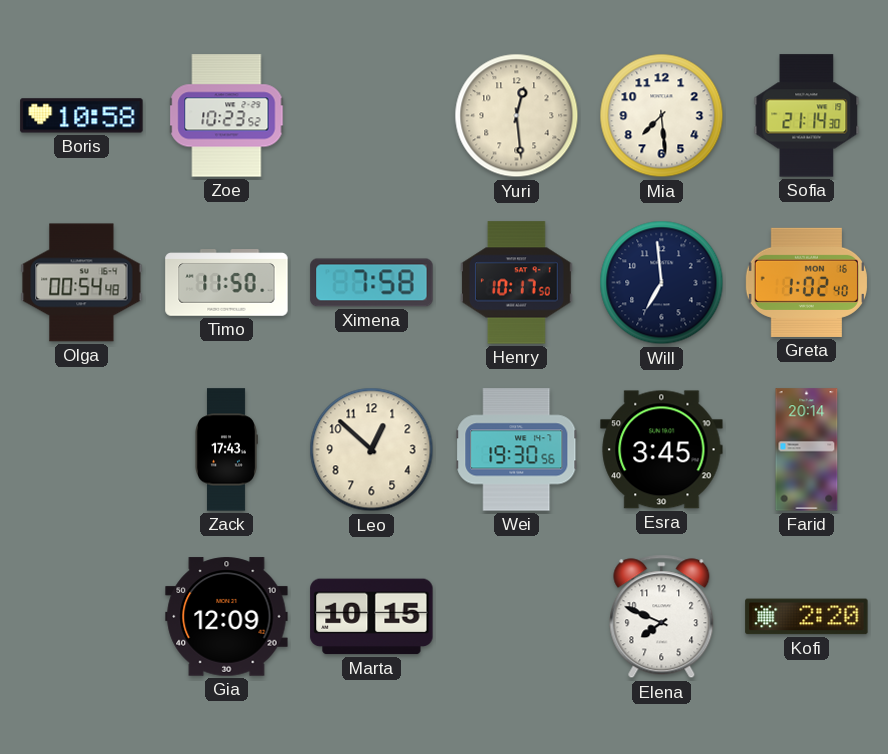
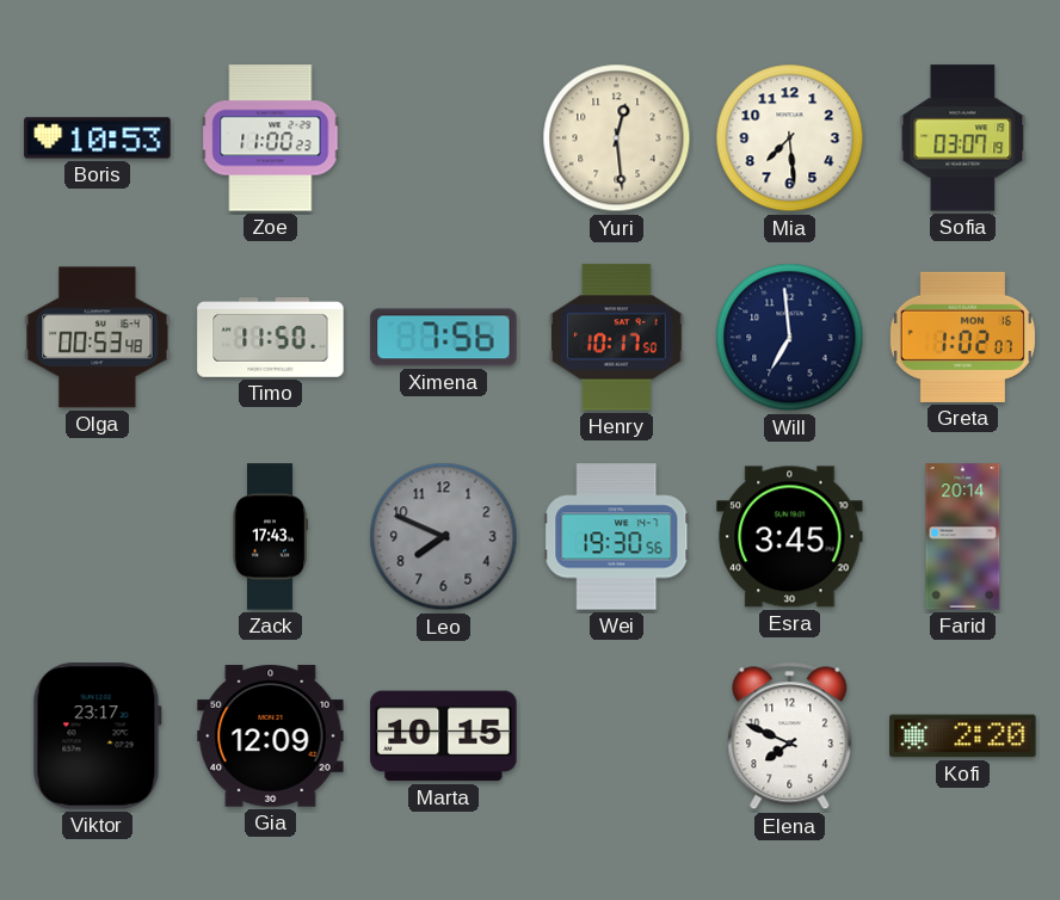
Boris: 10:58 -> 10:53
Zoe: 10:23 -> 11:00
Sofia: 21:14 -> 03:07
Olga: 00:54 -> 00:53
Ximena: 7:58 -> 7:56
Greta: 1:02:40 -> 1:02:07
Leo: 12:52 -> 7:49
Leo dial: cream -> grey
Viktor: none -> 23:17
